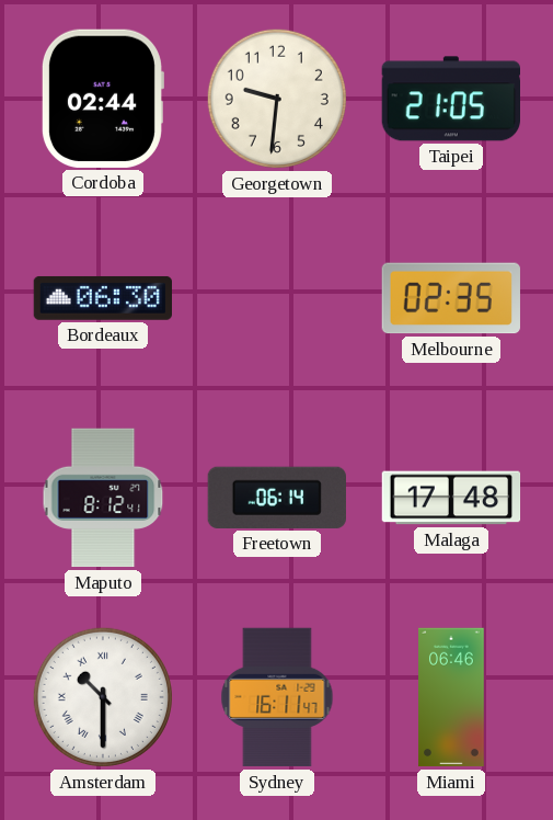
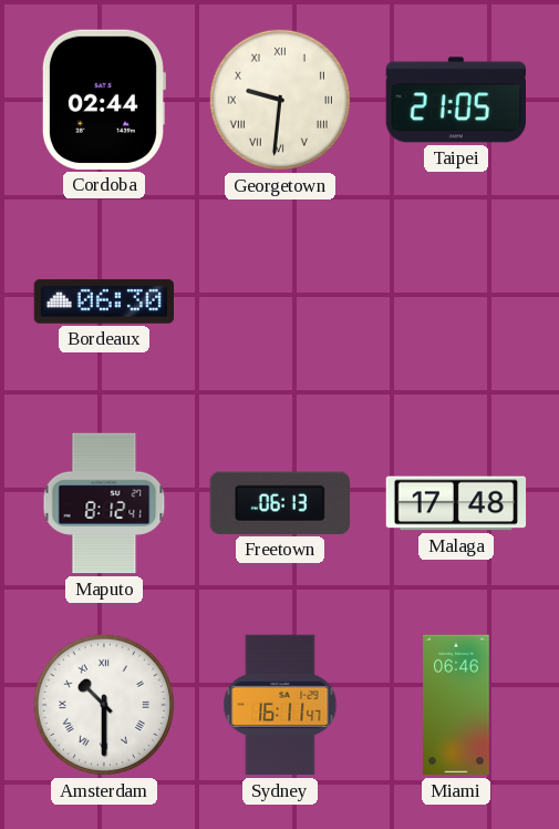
Georgetown numerals: Arabic -> Roman
Melbourne: 02:35 -> none
Freetown: 06:14 -> 06:13
